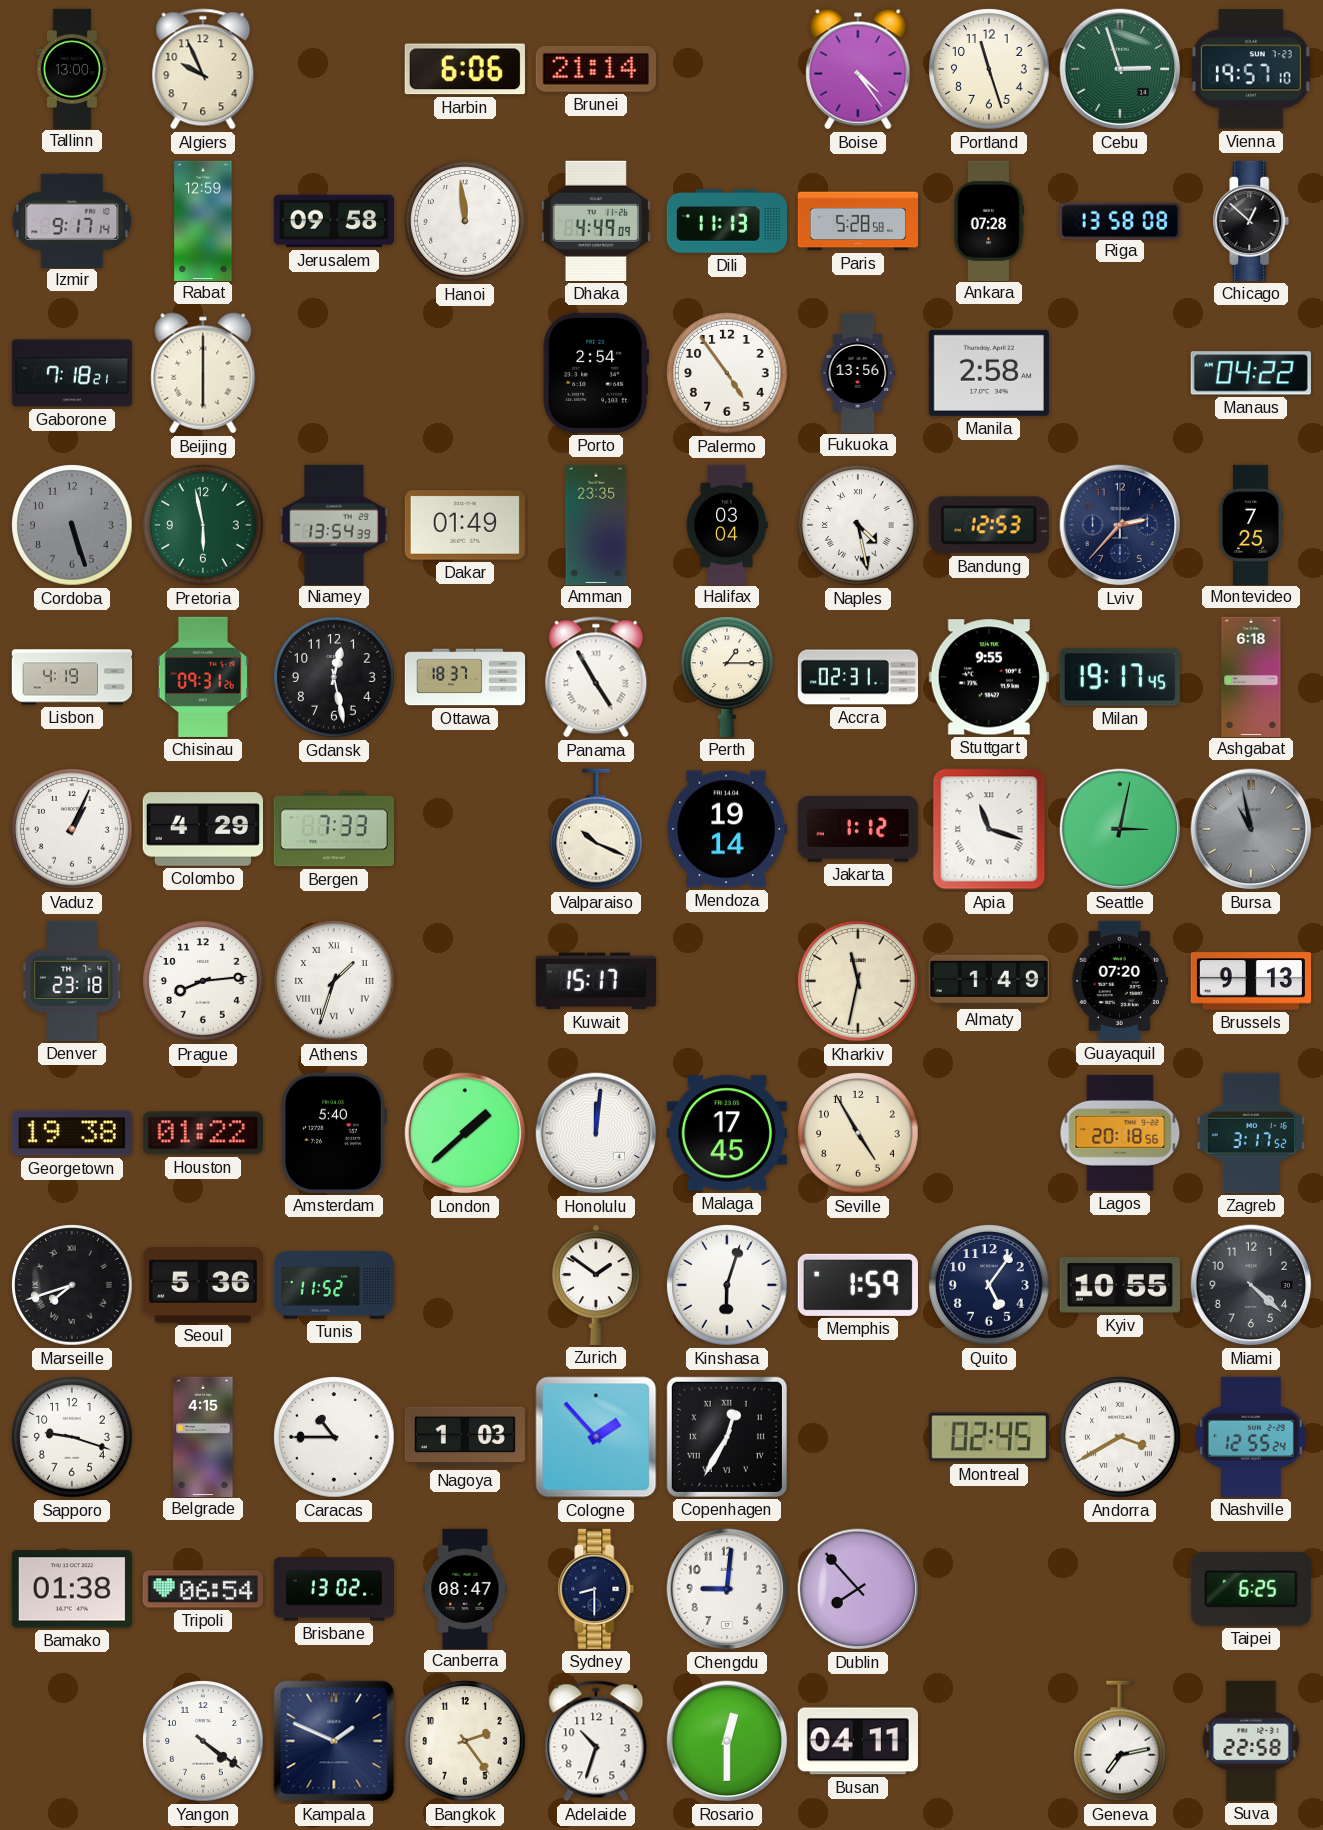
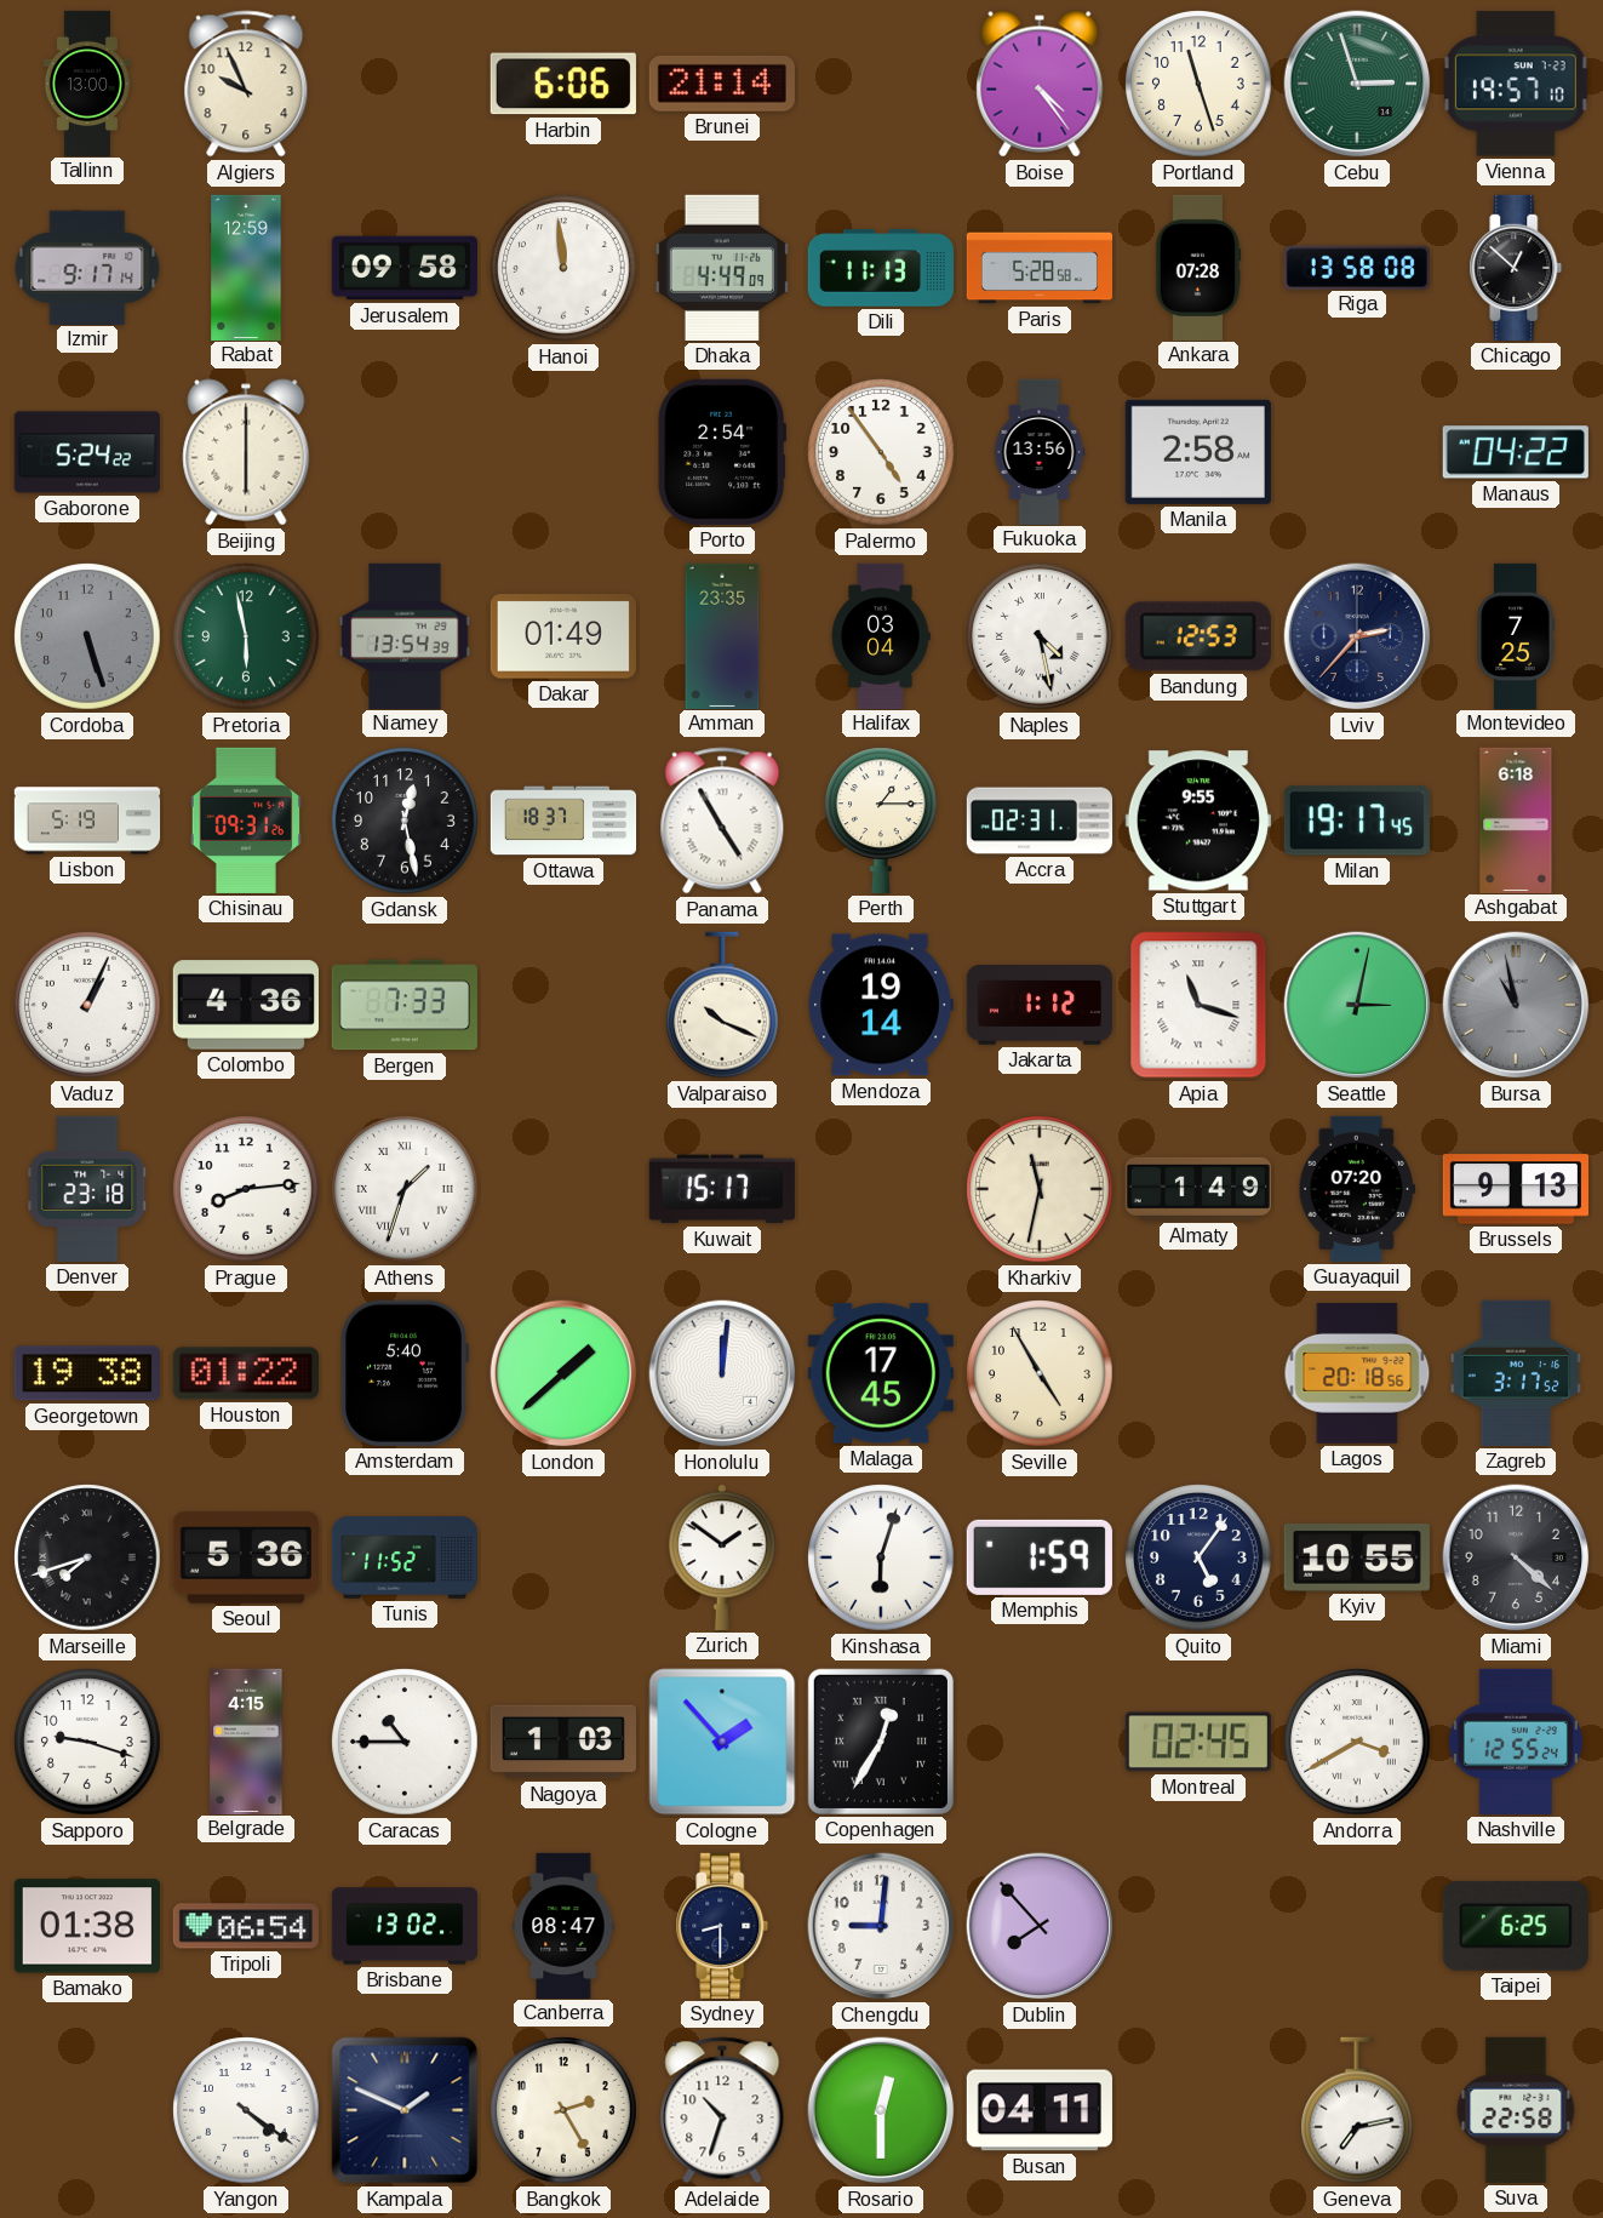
Gaborone: 7:18 -> 5:24
Lisbon: 4:19 -> 5:19
Colombo: 4:29 -> 4:36
Bangkok: 2:24 -> 2:25
